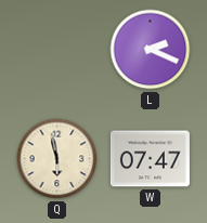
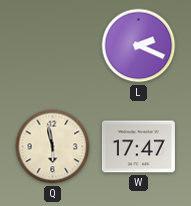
W: 07:47 -> 17:47
